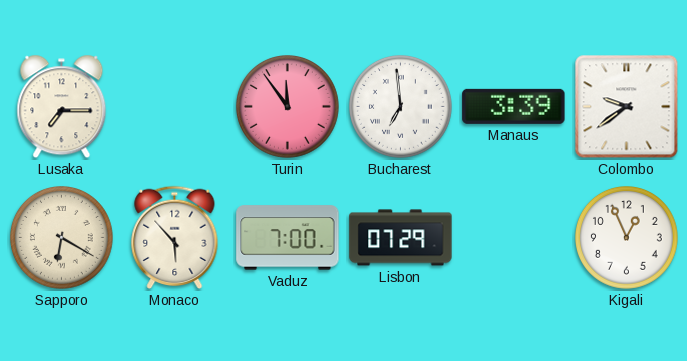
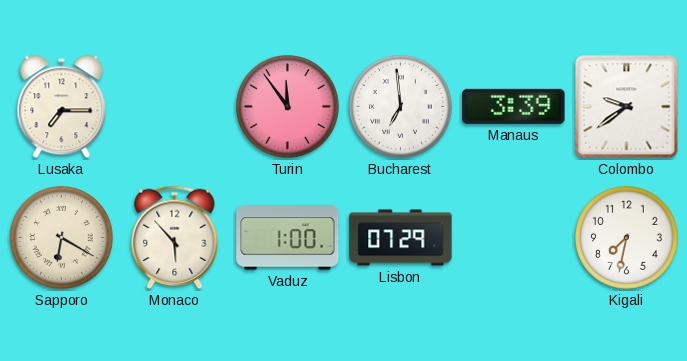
Vaduz: 7:00 -> 1:00
Kigali: 12:56 -> 7:32
